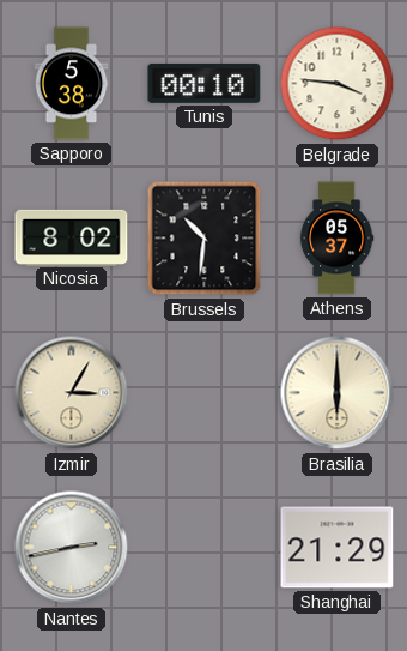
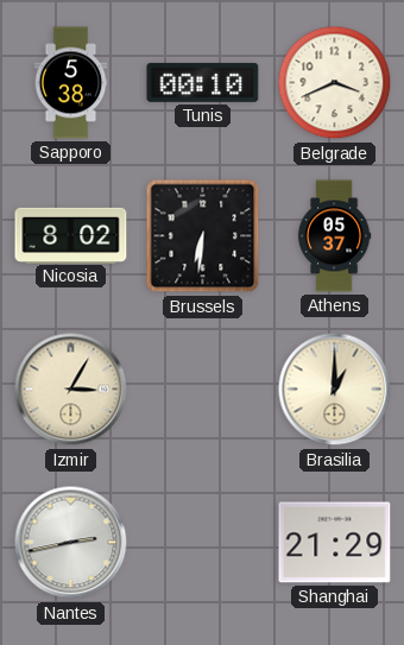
Belgrade: 3:46 -> 3:41
Brussels: 10:31 -> 6:31
Brasilia: 6:00 -> 1:00
